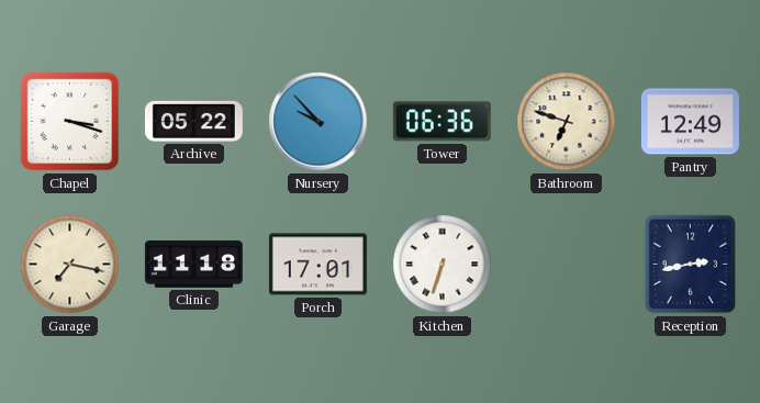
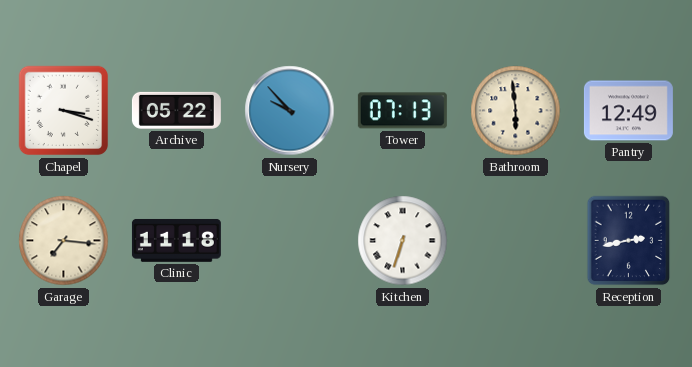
Tower: 06:36 -> 07:13
Bathroom: 6:48 -> 5:59
Garage: 7:17 -> 7:16
Porch: 17:01 -> none
